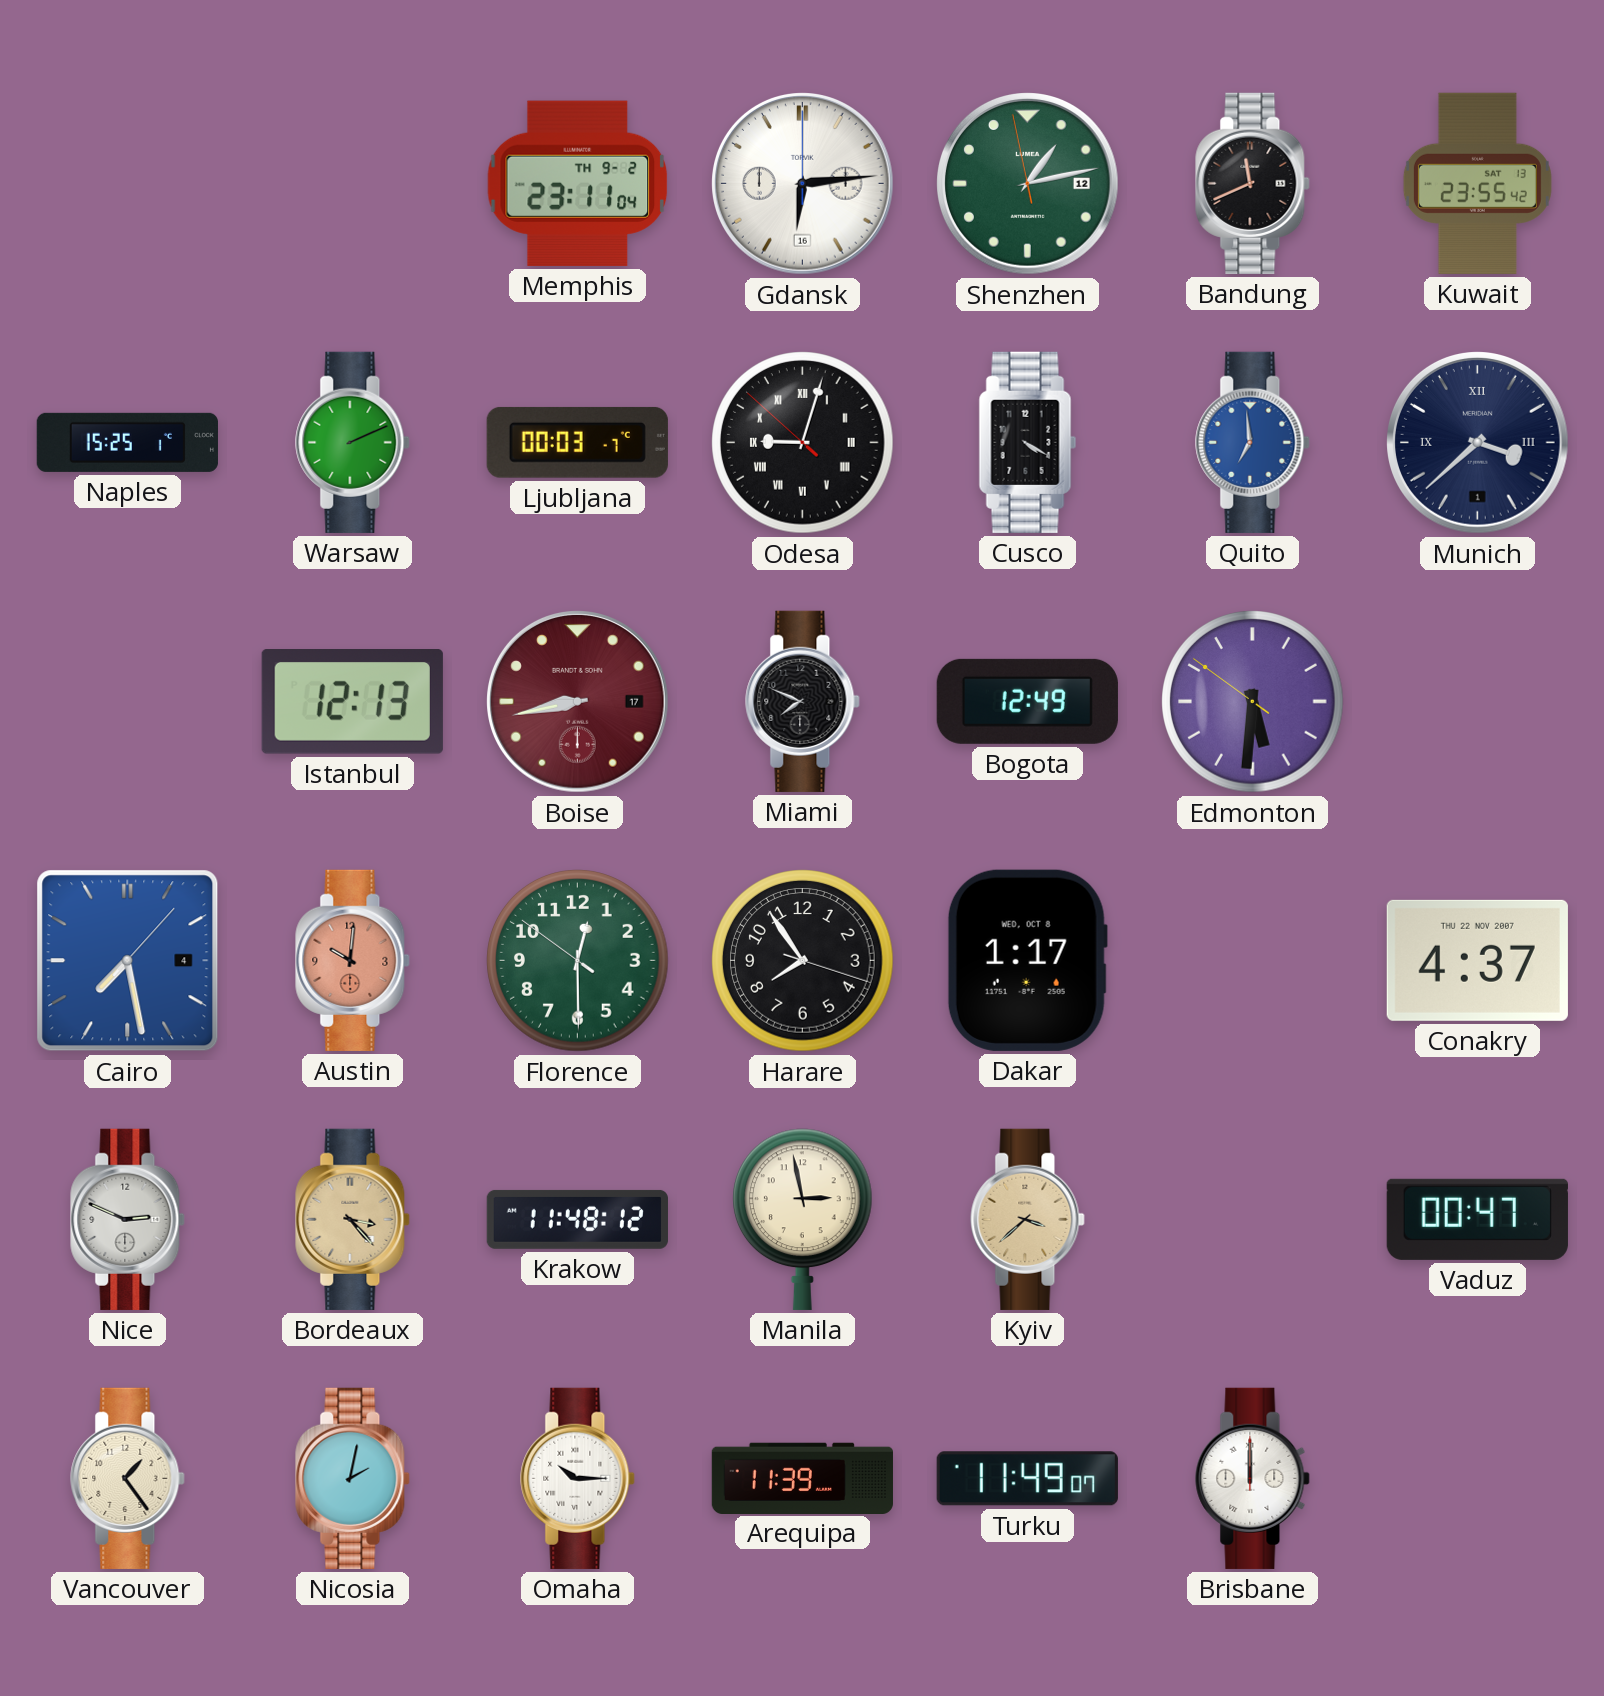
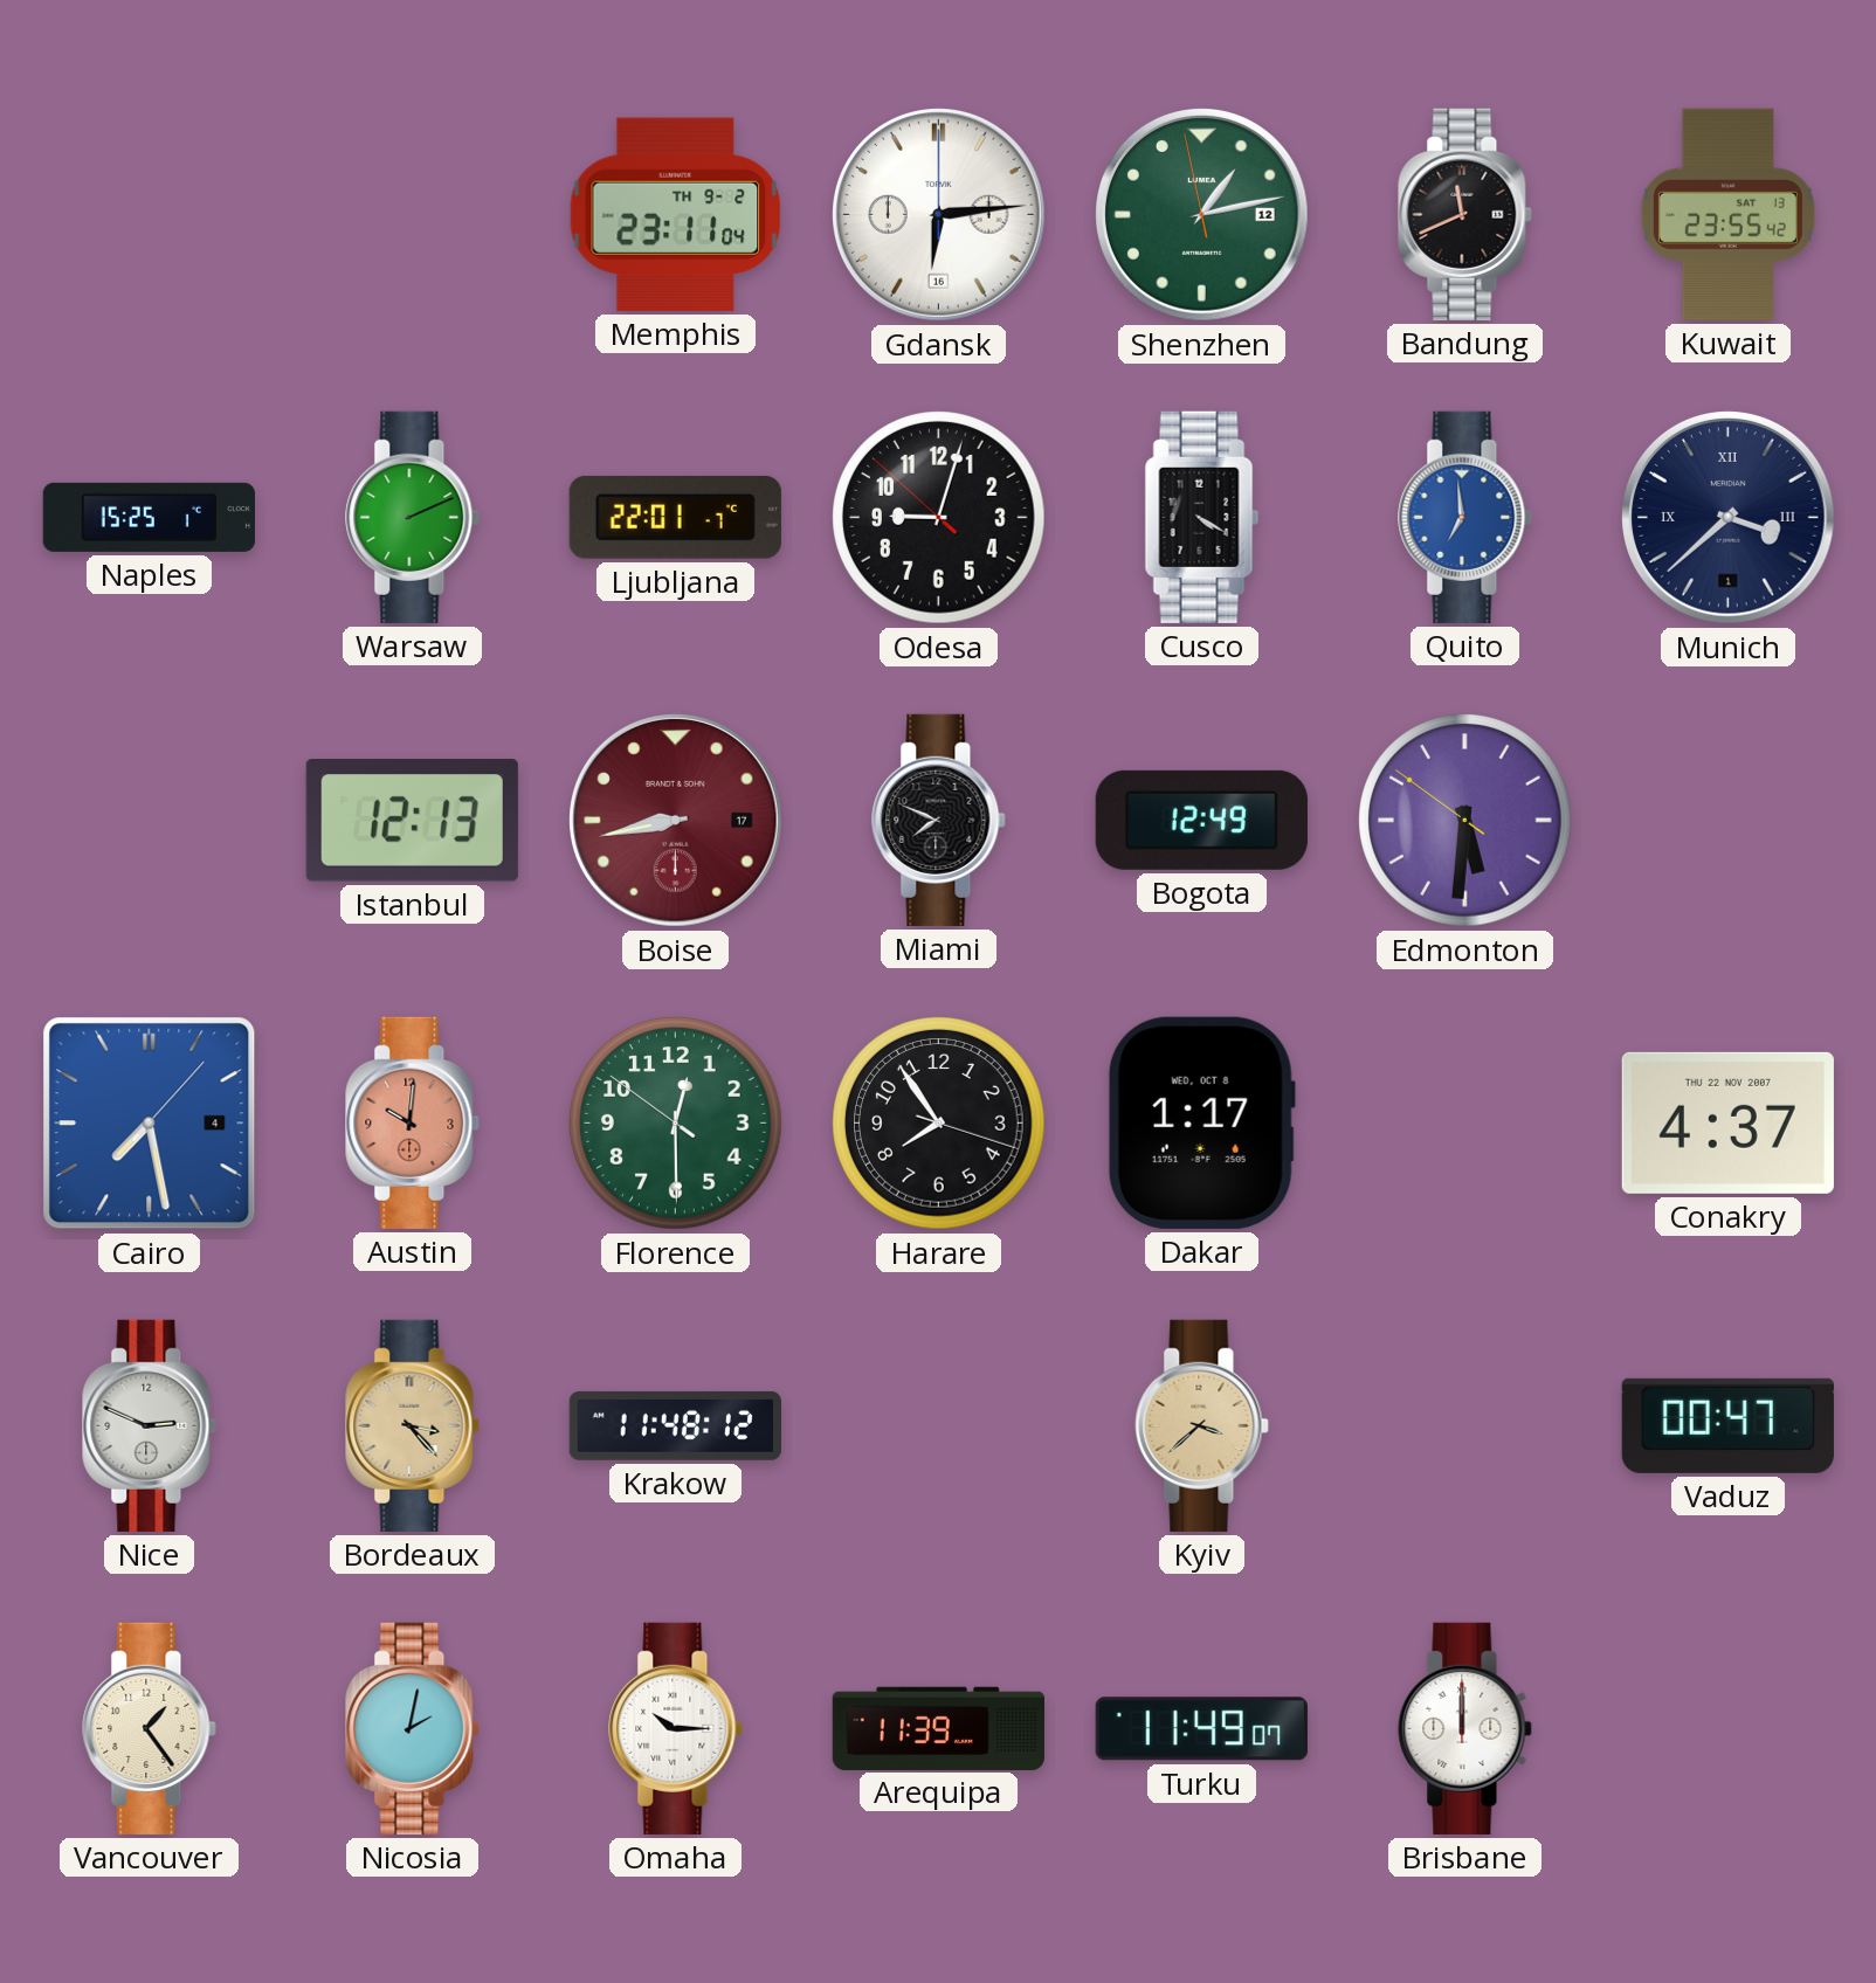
Ljubljana: 00:03 -> 22:01
Odesa numerals: Roman -> Arabic
Manila: 2:58 -> none
